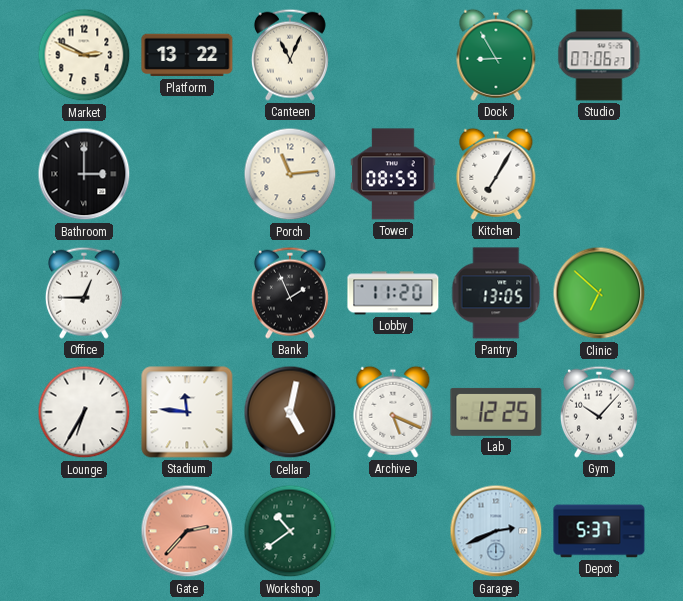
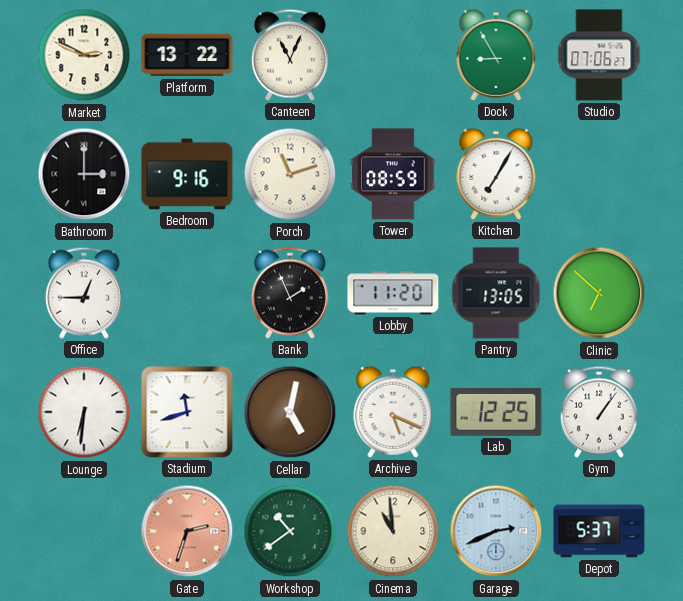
Bedroom: none -> 9:16
Porch: 11:14 -> 11:12
Lounge: 6:35 -> 6:31
Stadium: 11:46 -> 11:42
Gym: 10:07 -> 1:06
Gate: 2:37 -> 2:33
Cinema: none -> 10:59
